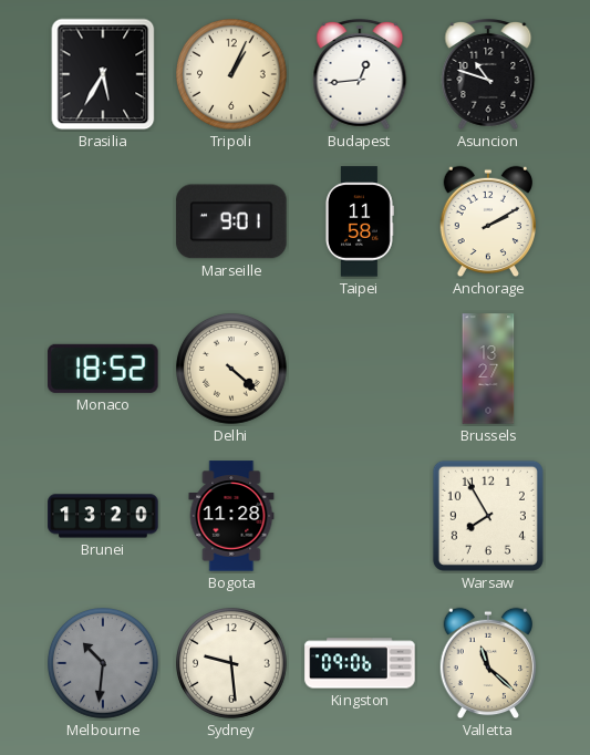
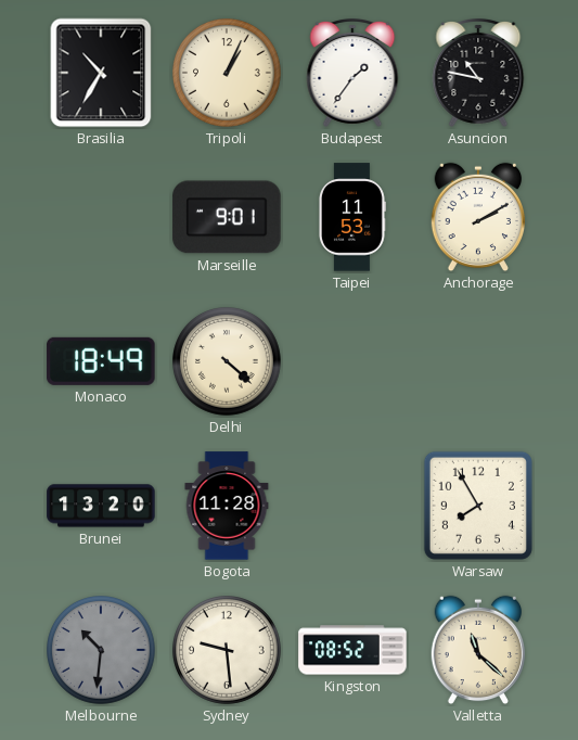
Brasilia: 5:35 -> 10:35
Budapest: 12:44 -> 1:36
Asuncion: 10:48 -> 10:47
Taipei: 11:58 -> 11:53
Monaco: 18:52 -> 18:49
Brussels: 13:27 -> none
Kingston: 09:06 -> 08:52
